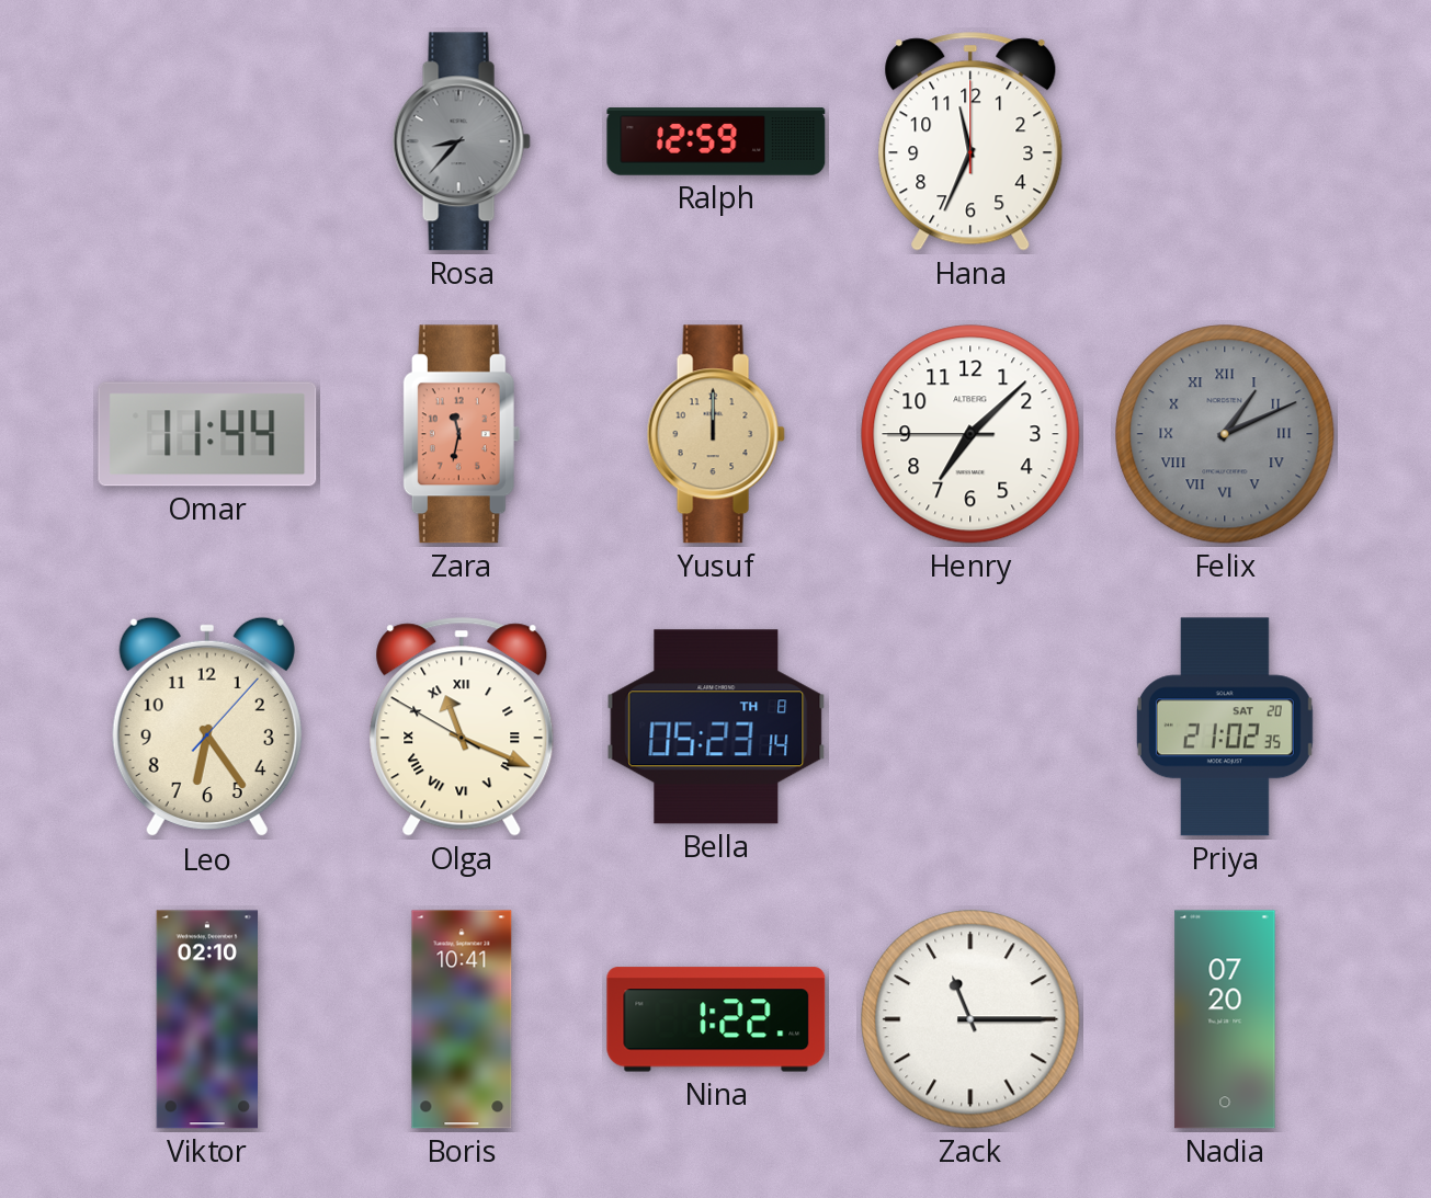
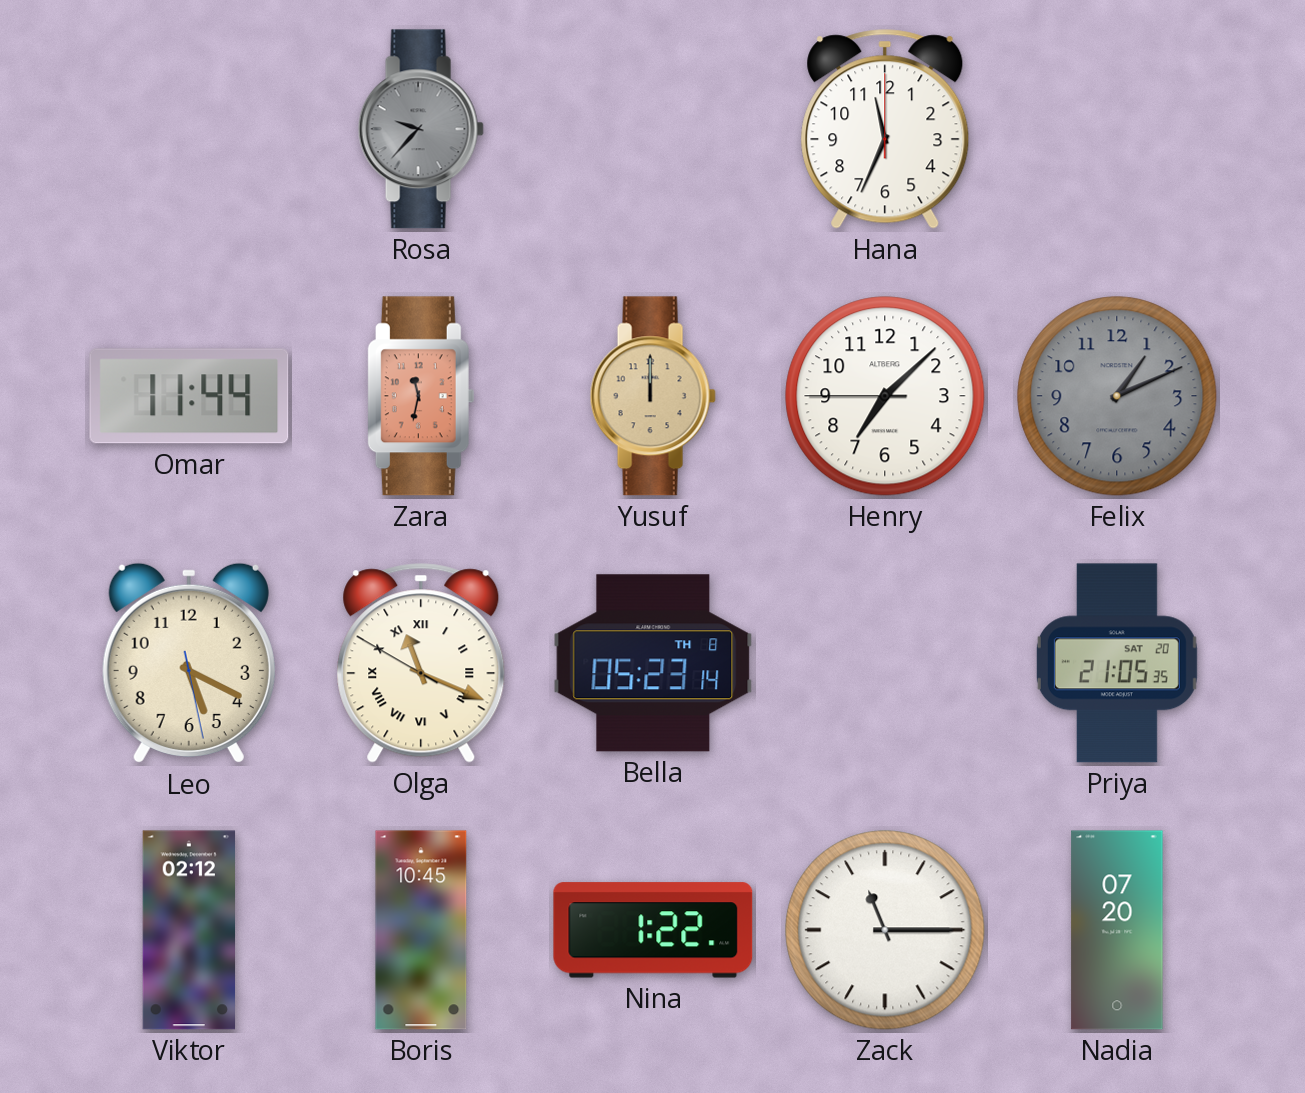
Rosa: 8:37 -> 9:37
Ralph: 12:59 -> none
Felix numerals: Roman -> Arabic
Leo: 6:24 -> 5:19
Priya: 21:02 -> 21:05
Viktor: 02:10 -> 02:12
Boris: 10:41 -> 10:45
